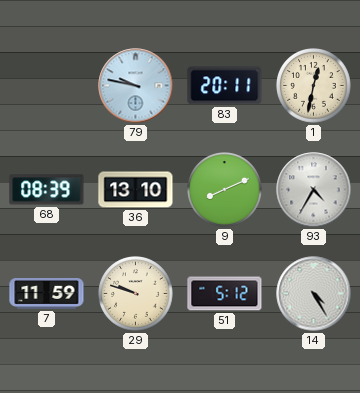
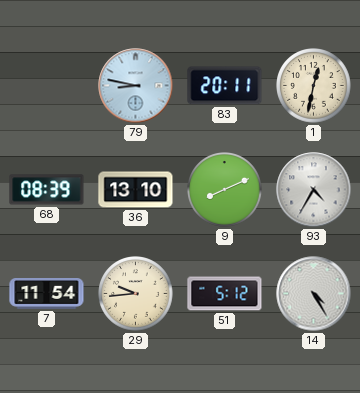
79: 9:47 -> 8:47
7: 11:59 -> 11:54
29: 9:48 -> 9:44
